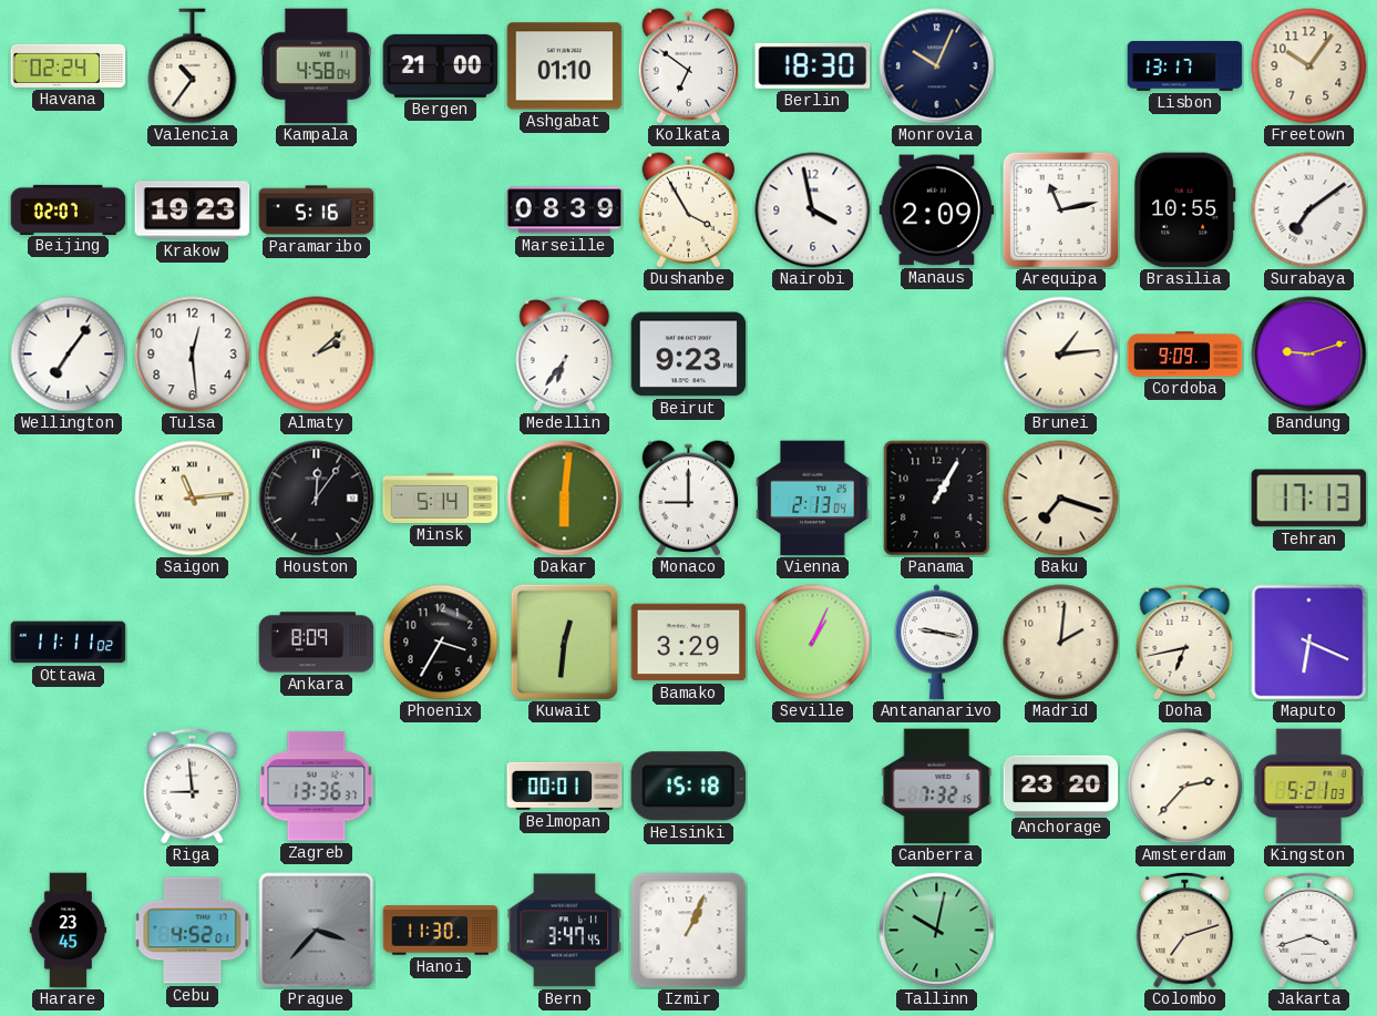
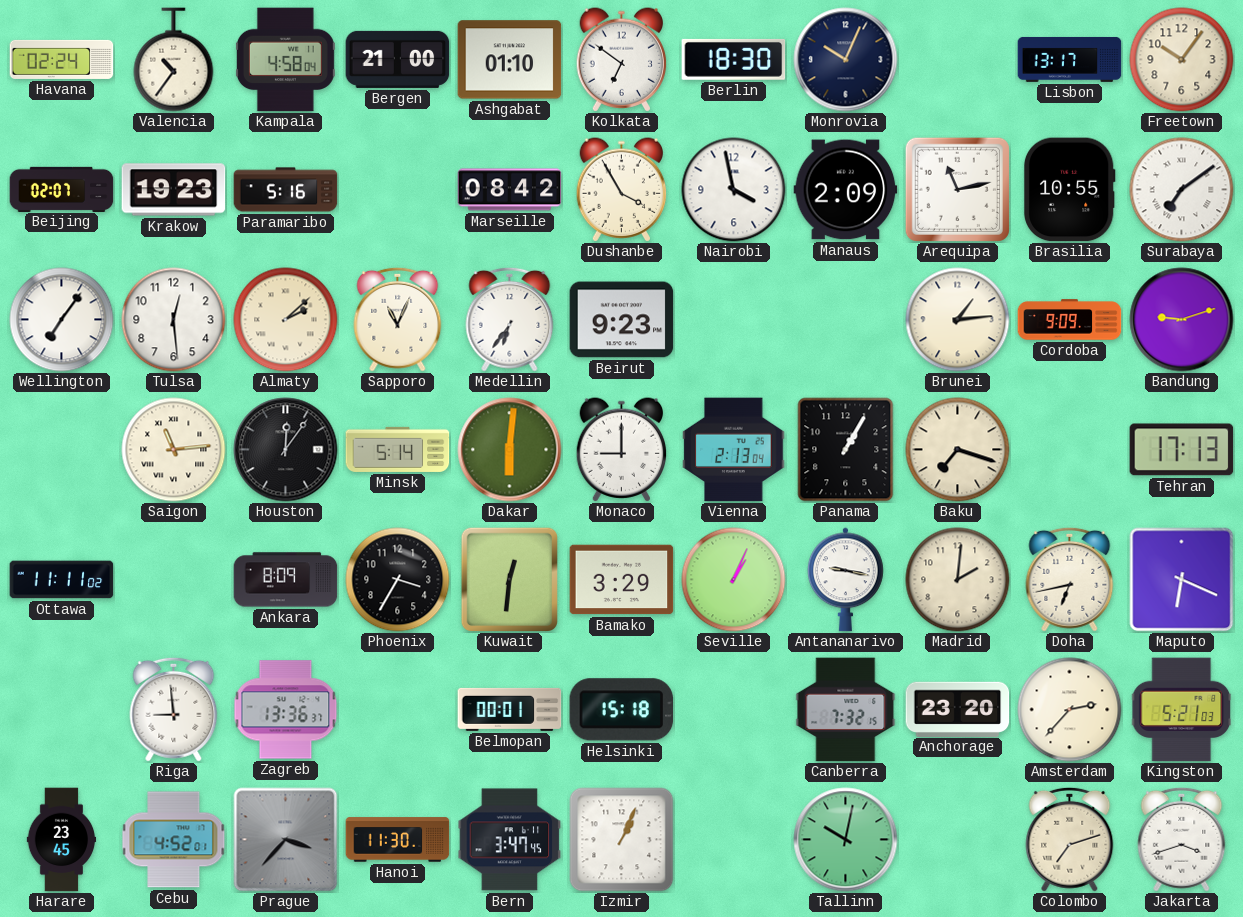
Marseille: 08:39 -> 08:42
Sapporo: none -> 11:04
